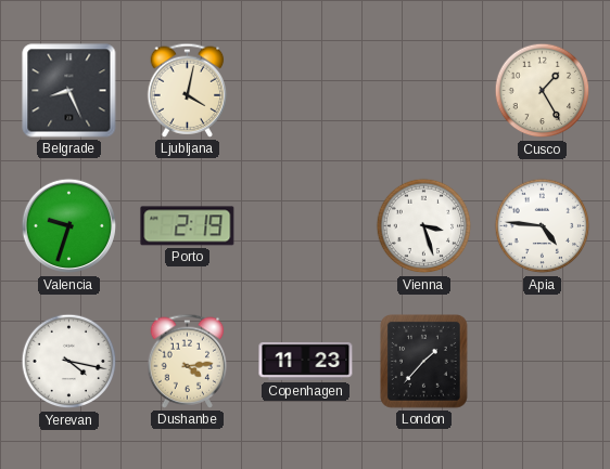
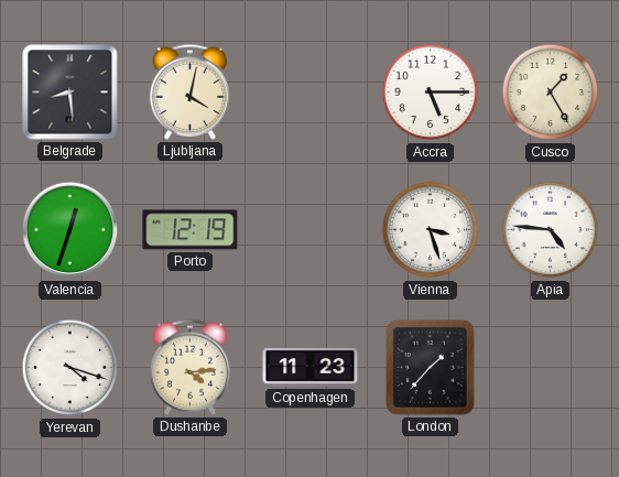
Belgrade: 8:26 -> 8:29
Accra: none -> 5:15
Valencia: 9:33 -> 12:33
Porto: 2:19 -> 12:19
Yerevan: 4:17 -> 4:18
